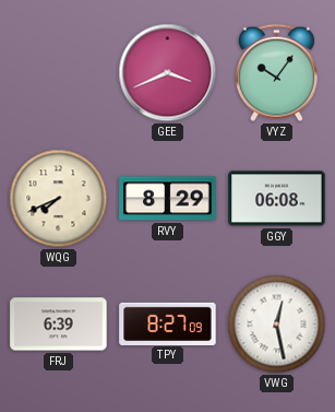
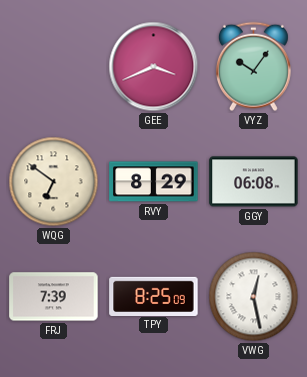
WQG: 7:41 -> 6:51
FRJ: 6:39 -> 7:39
TPY: 8:27 -> 8:25
